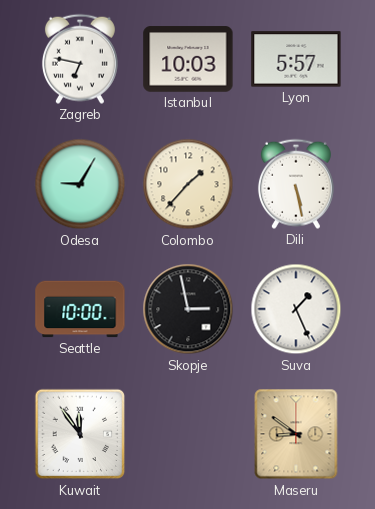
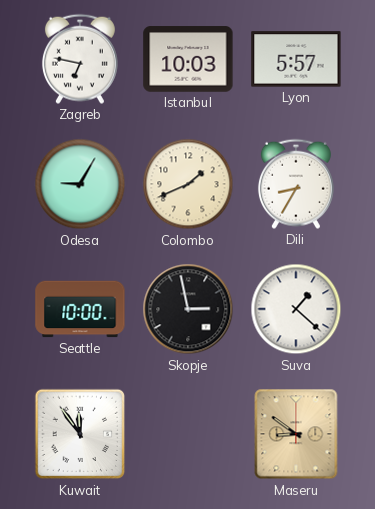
Colombo: 1:37 -> 1:41
Dili: 5:28 -> 8:35
Suva: 1:26 -> 1:22
